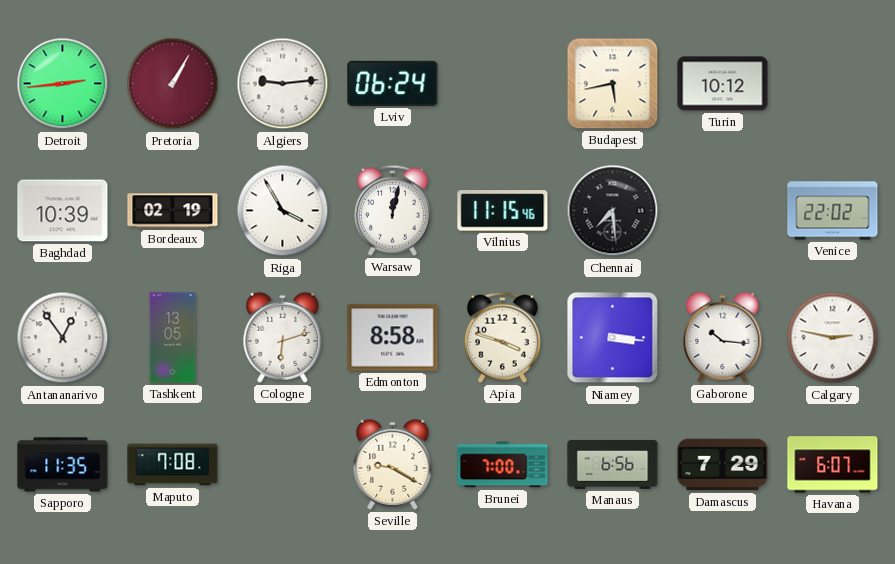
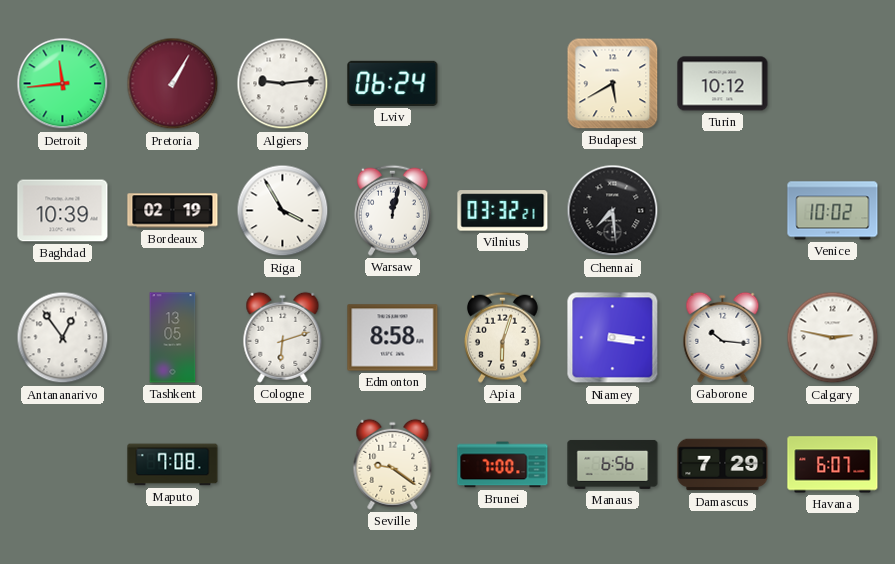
Detroit: 2:44 -> 11:44
Budapest: 5:43 -> 5:40
Vilnius: 11:15 -> 03:32
Venice: 22:02 -> 10:02
Apia: 3:48 -> 6:03
Sapporo: 11:35 -> none
Seville: 9:20 -> 9:21
